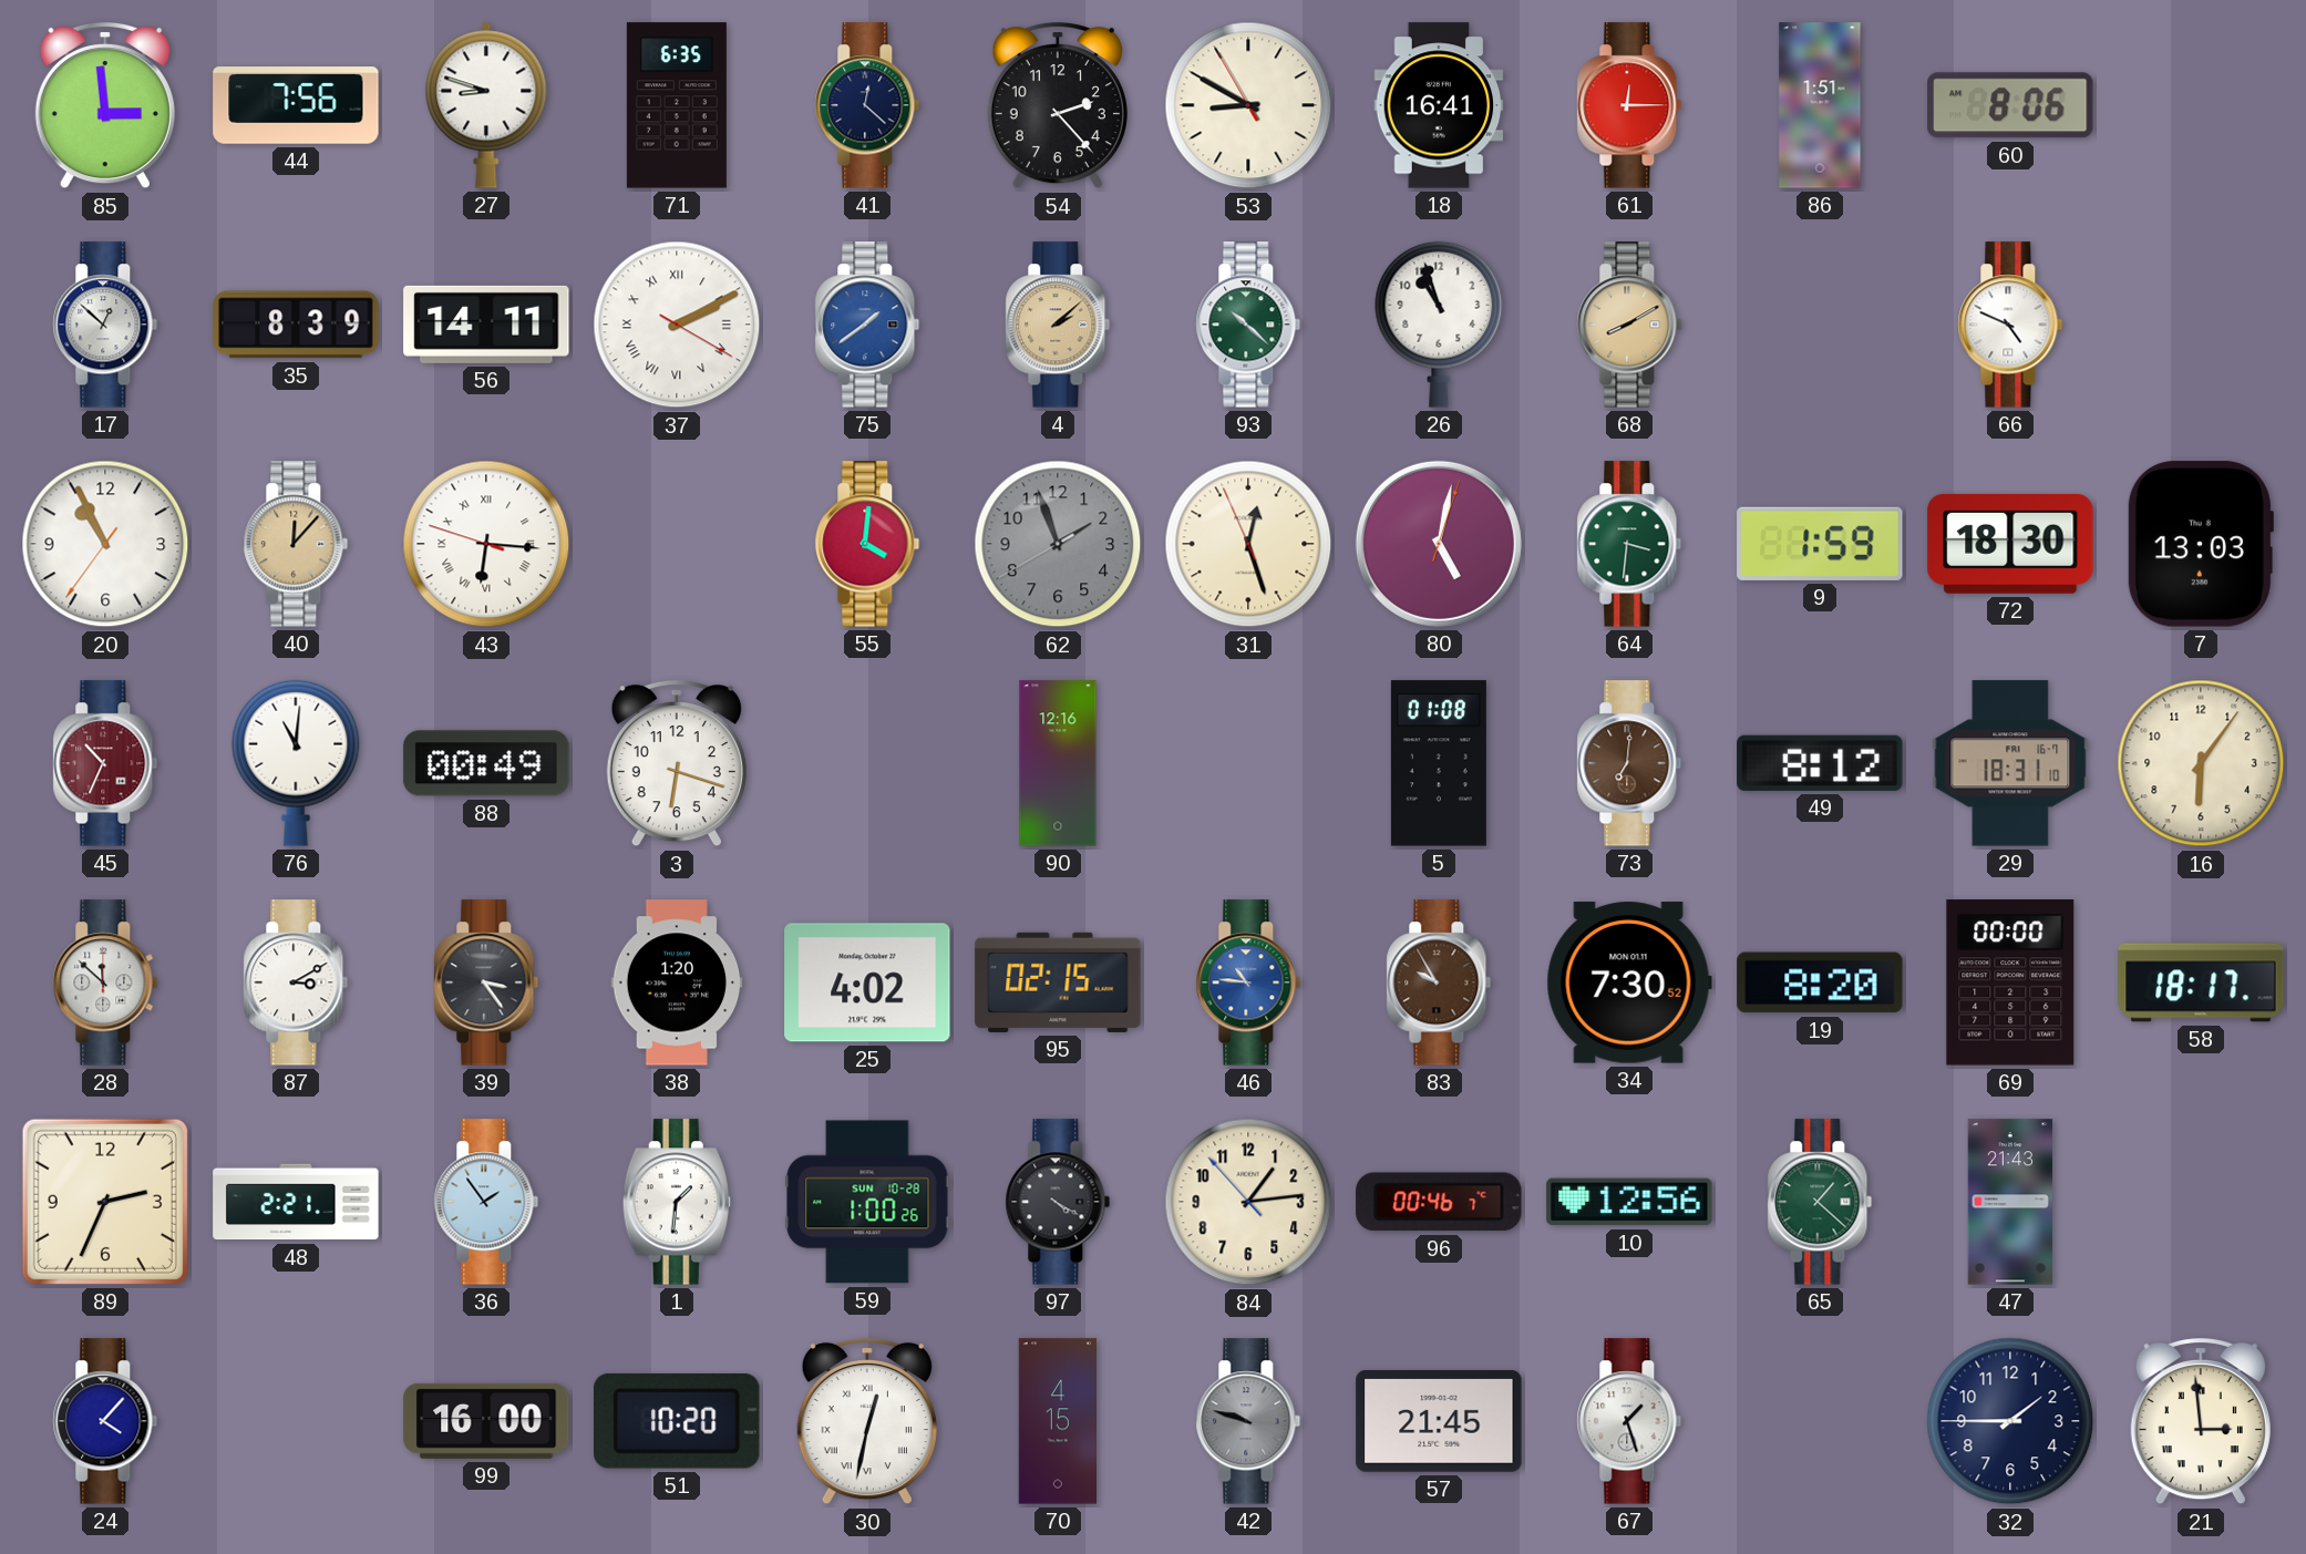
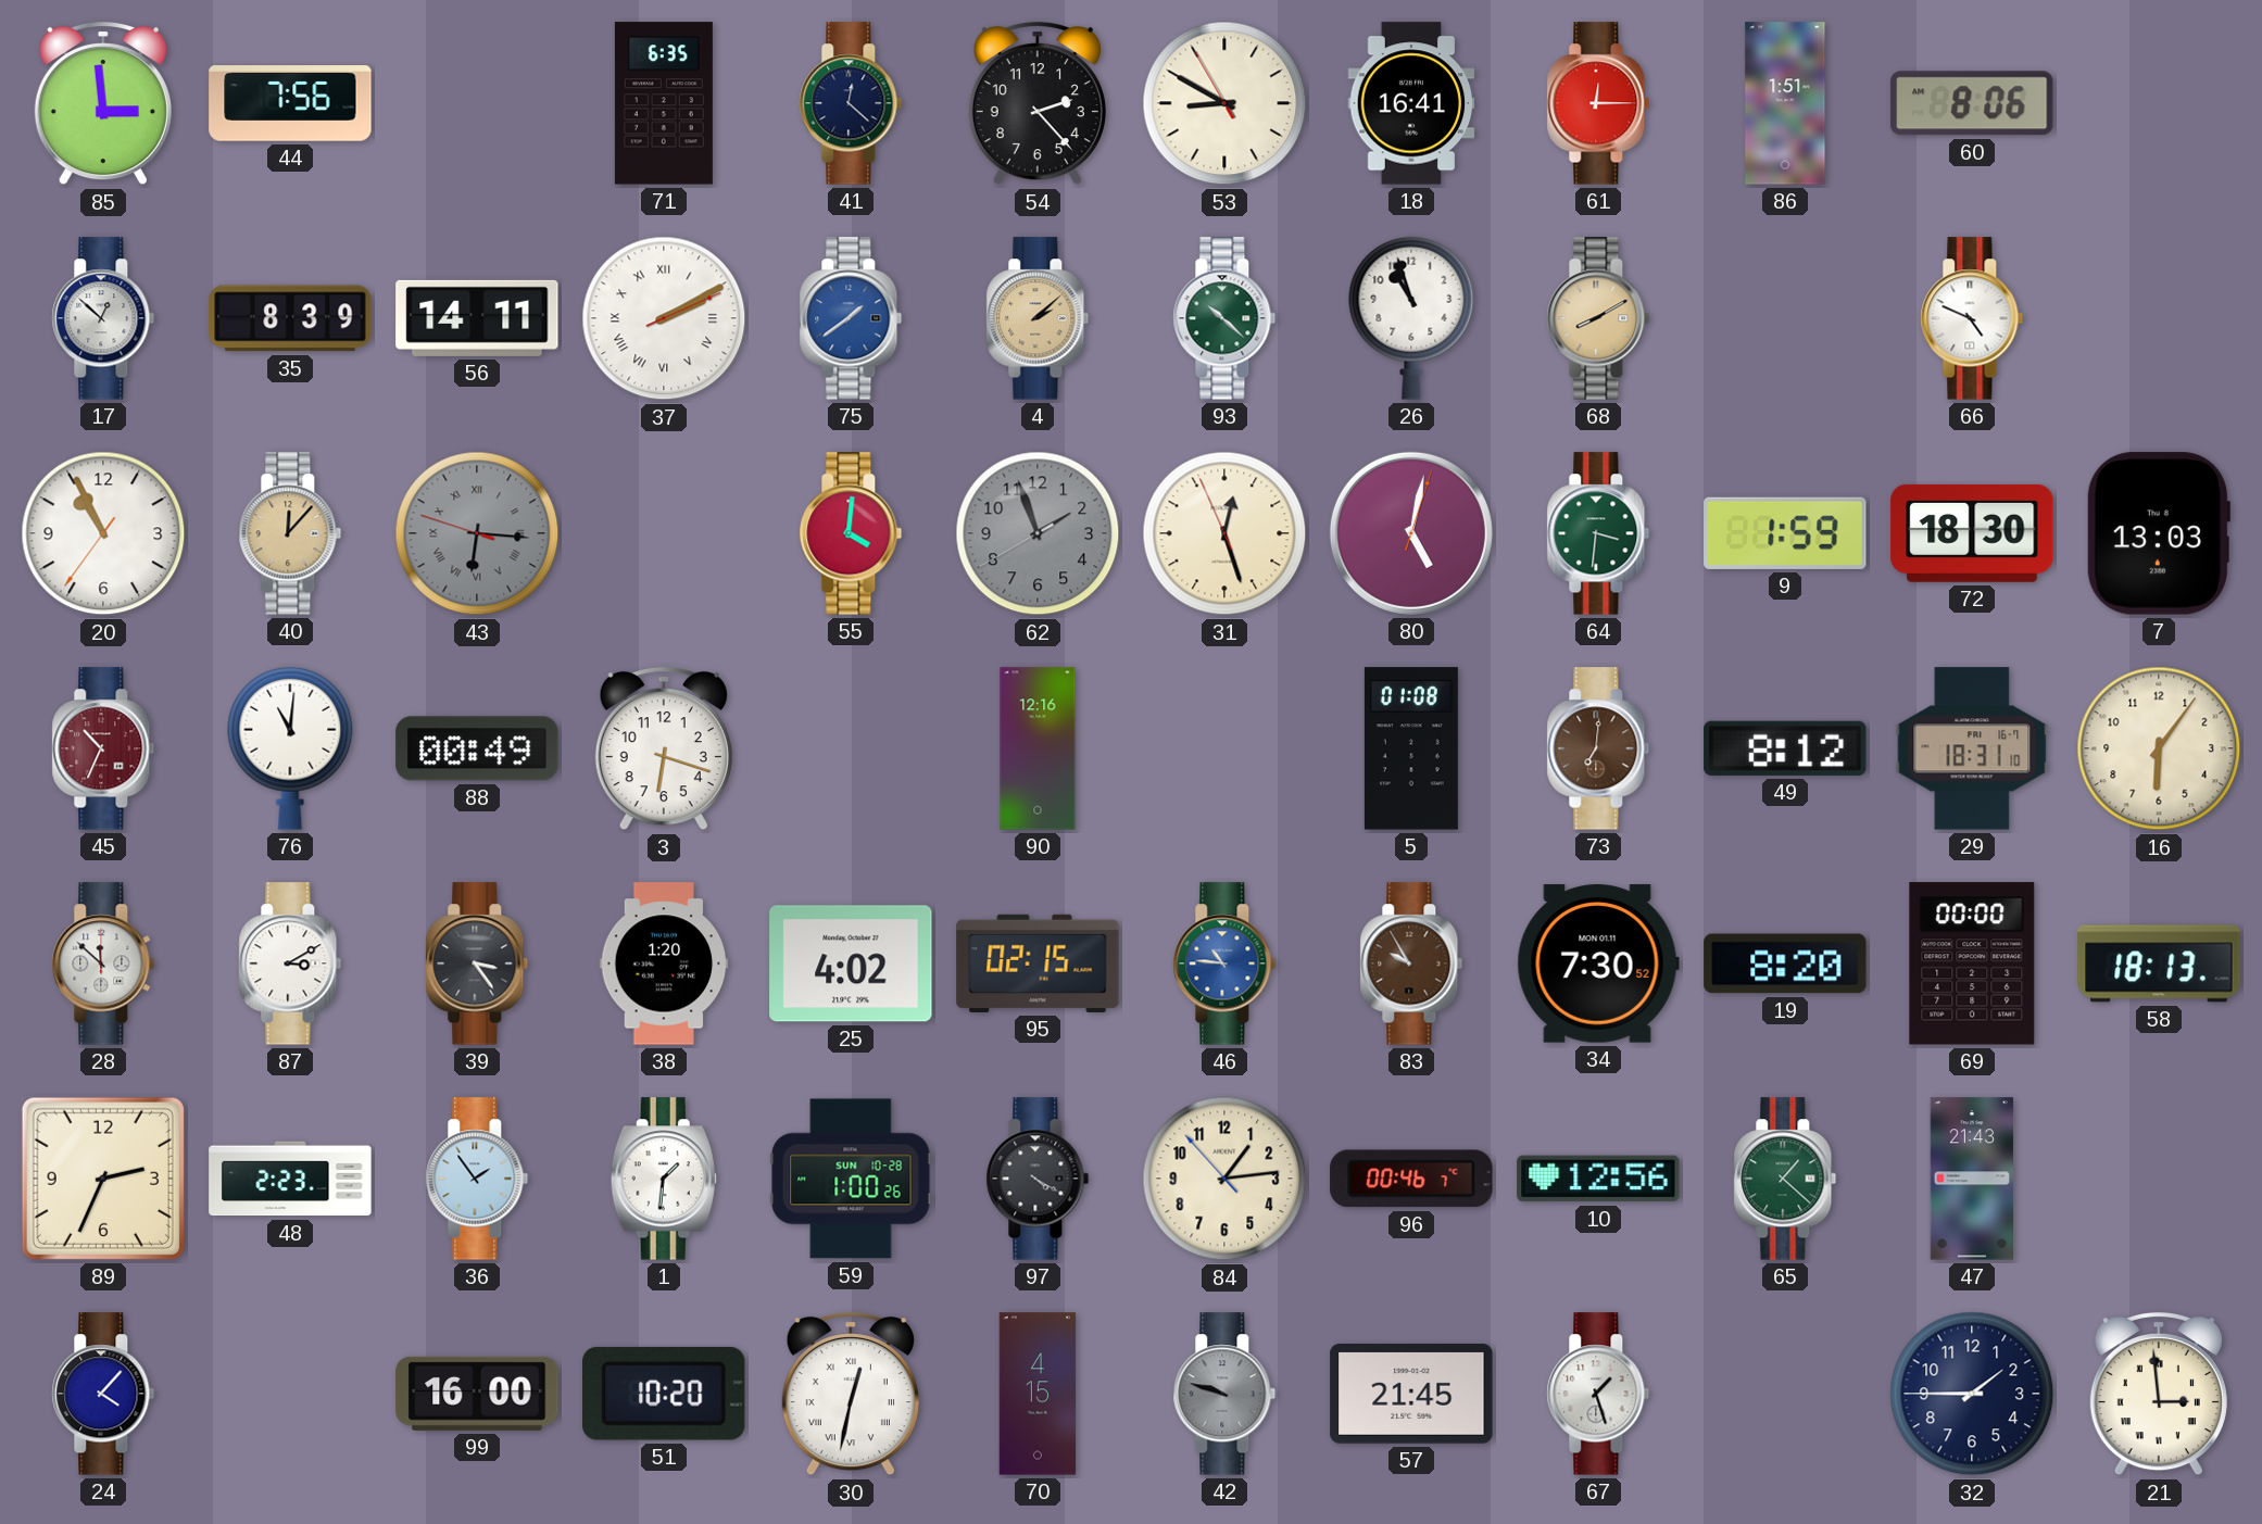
27: 8:48 -> none
37: 2:10:20 -> 2:10:11
43 dial: white -> grey
58: 18:17 -> 18:13
48: 2:21 -> 2:23
